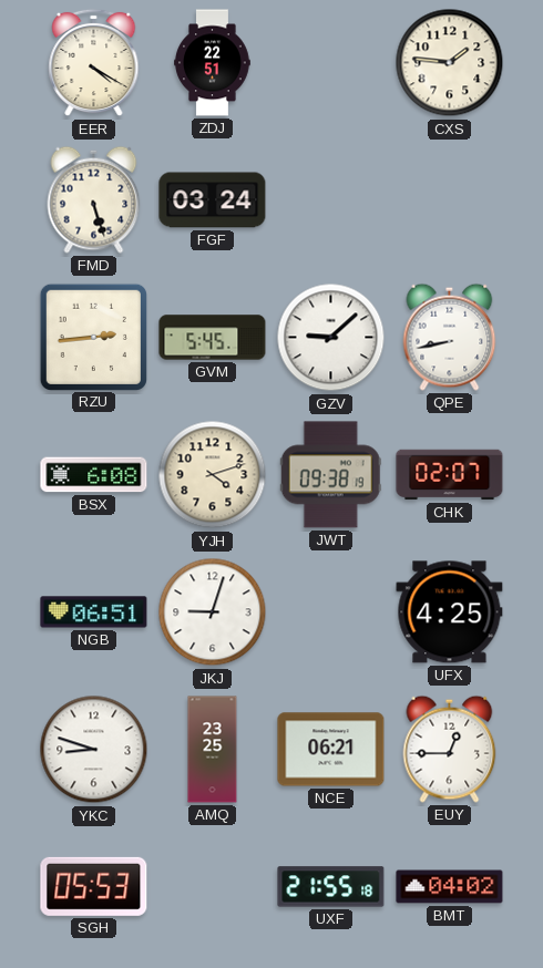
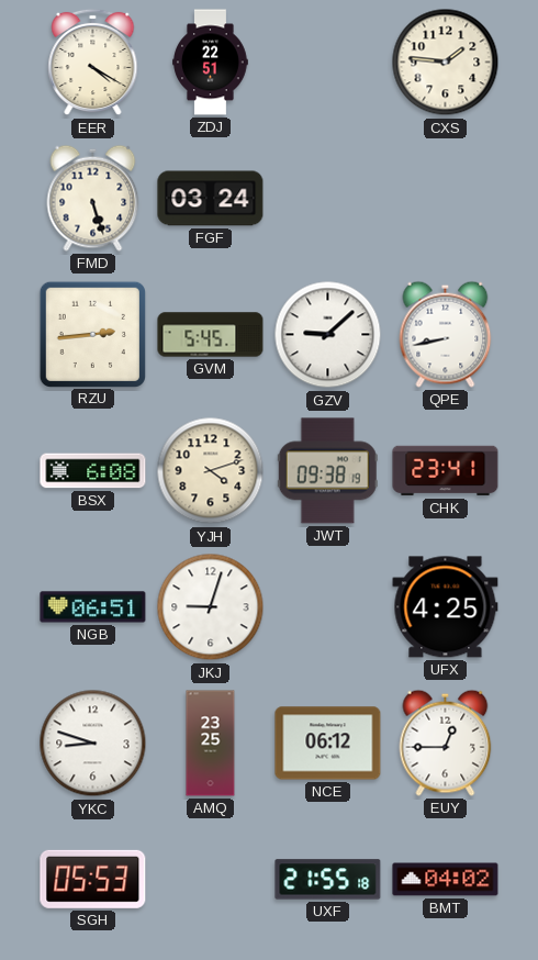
CHK: 02:07 -> 23:41
NCE: 06:21 -> 06:12
